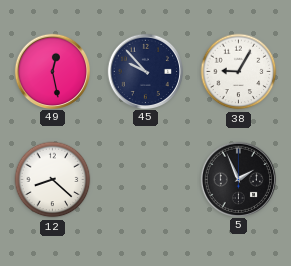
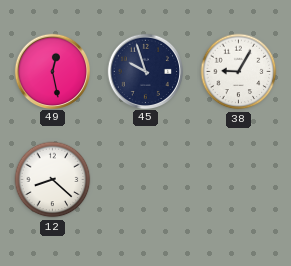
45: 9:53 -> 9:57
5: 1:56 -> none
